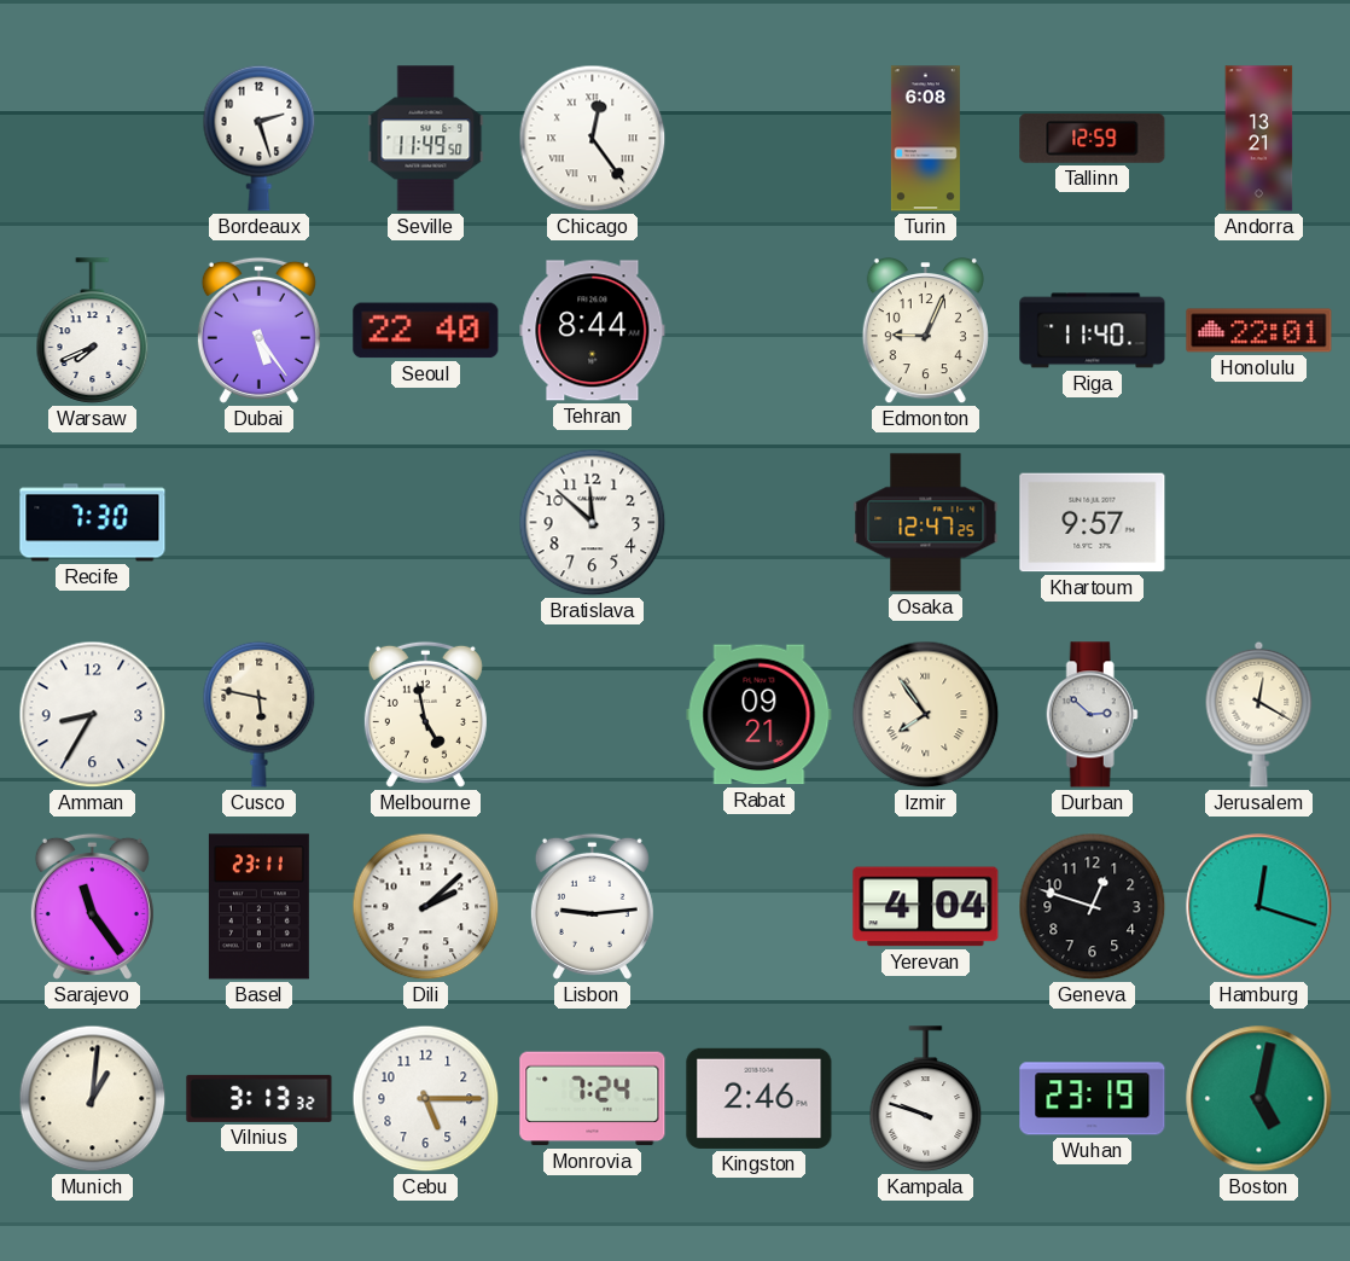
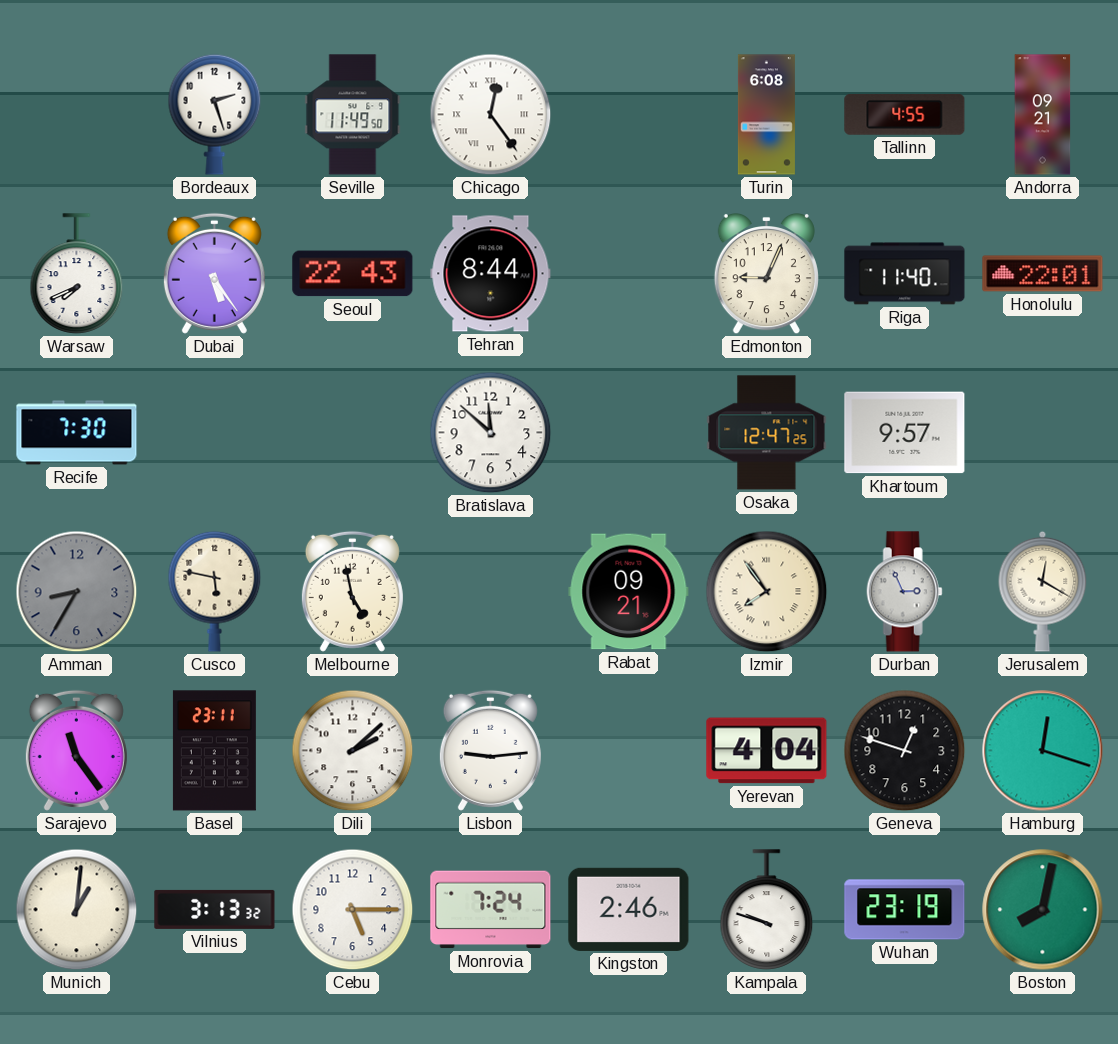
Tallinn: 12:59 -> 4:55
Andorra: 13:21 -> 09:21
Seoul: 22:40 -> 22:43
Amman dial: white -> grey
Durban: 2:52 -> 2:56
Boston: 5:02 -> 8:02
